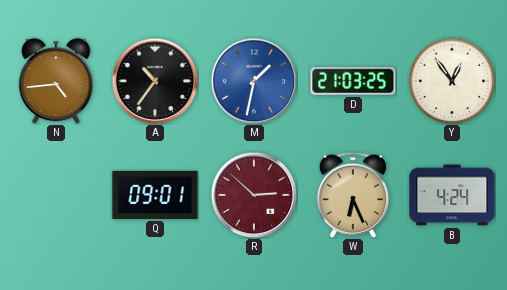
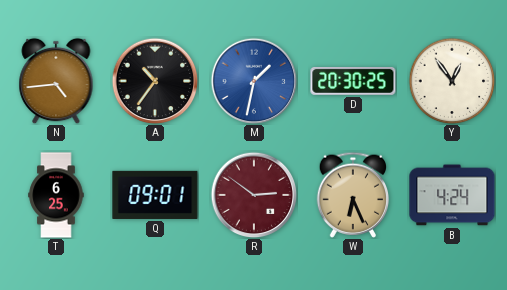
D: 21:03 -> 20:30
T: none -> 6:25
R: 2:52 -> 2:51
